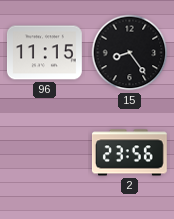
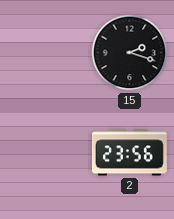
96: 11:15 -> none
15: 8:24 -> 2:18
